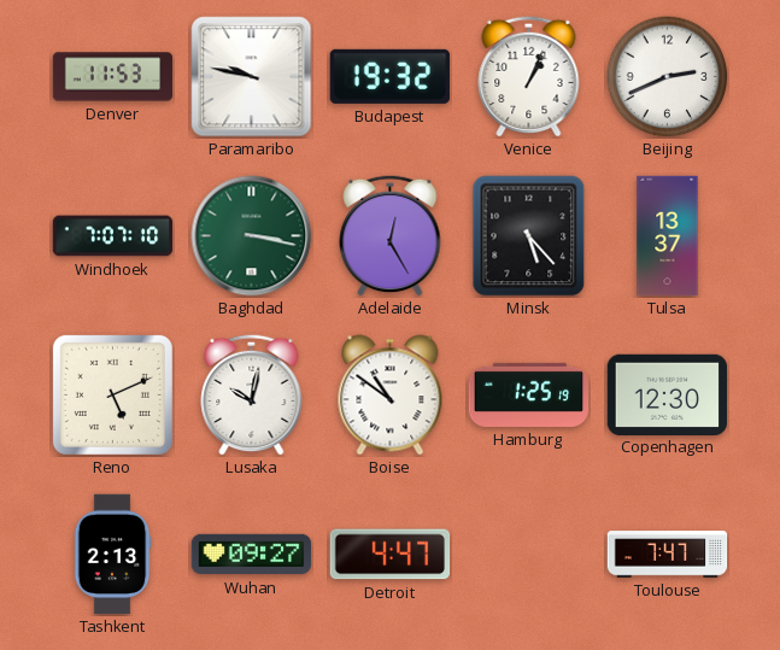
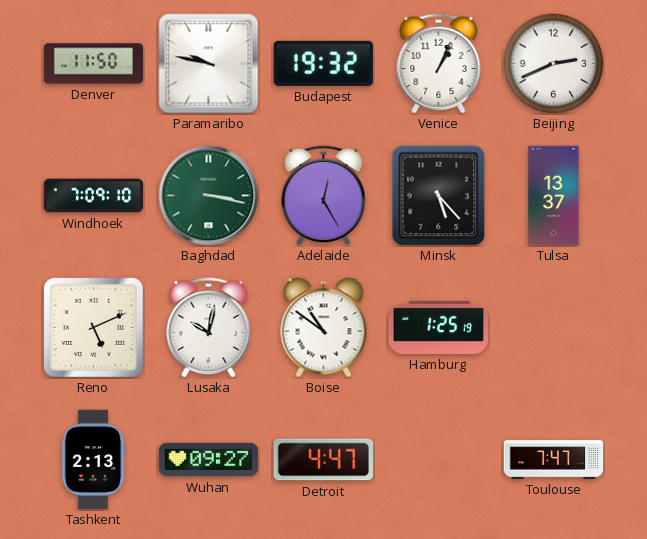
Denver: 11:53 -> 11:50
Windhoek: 7:07 -> 7:09
Copenhagen: 12:30 -> none
